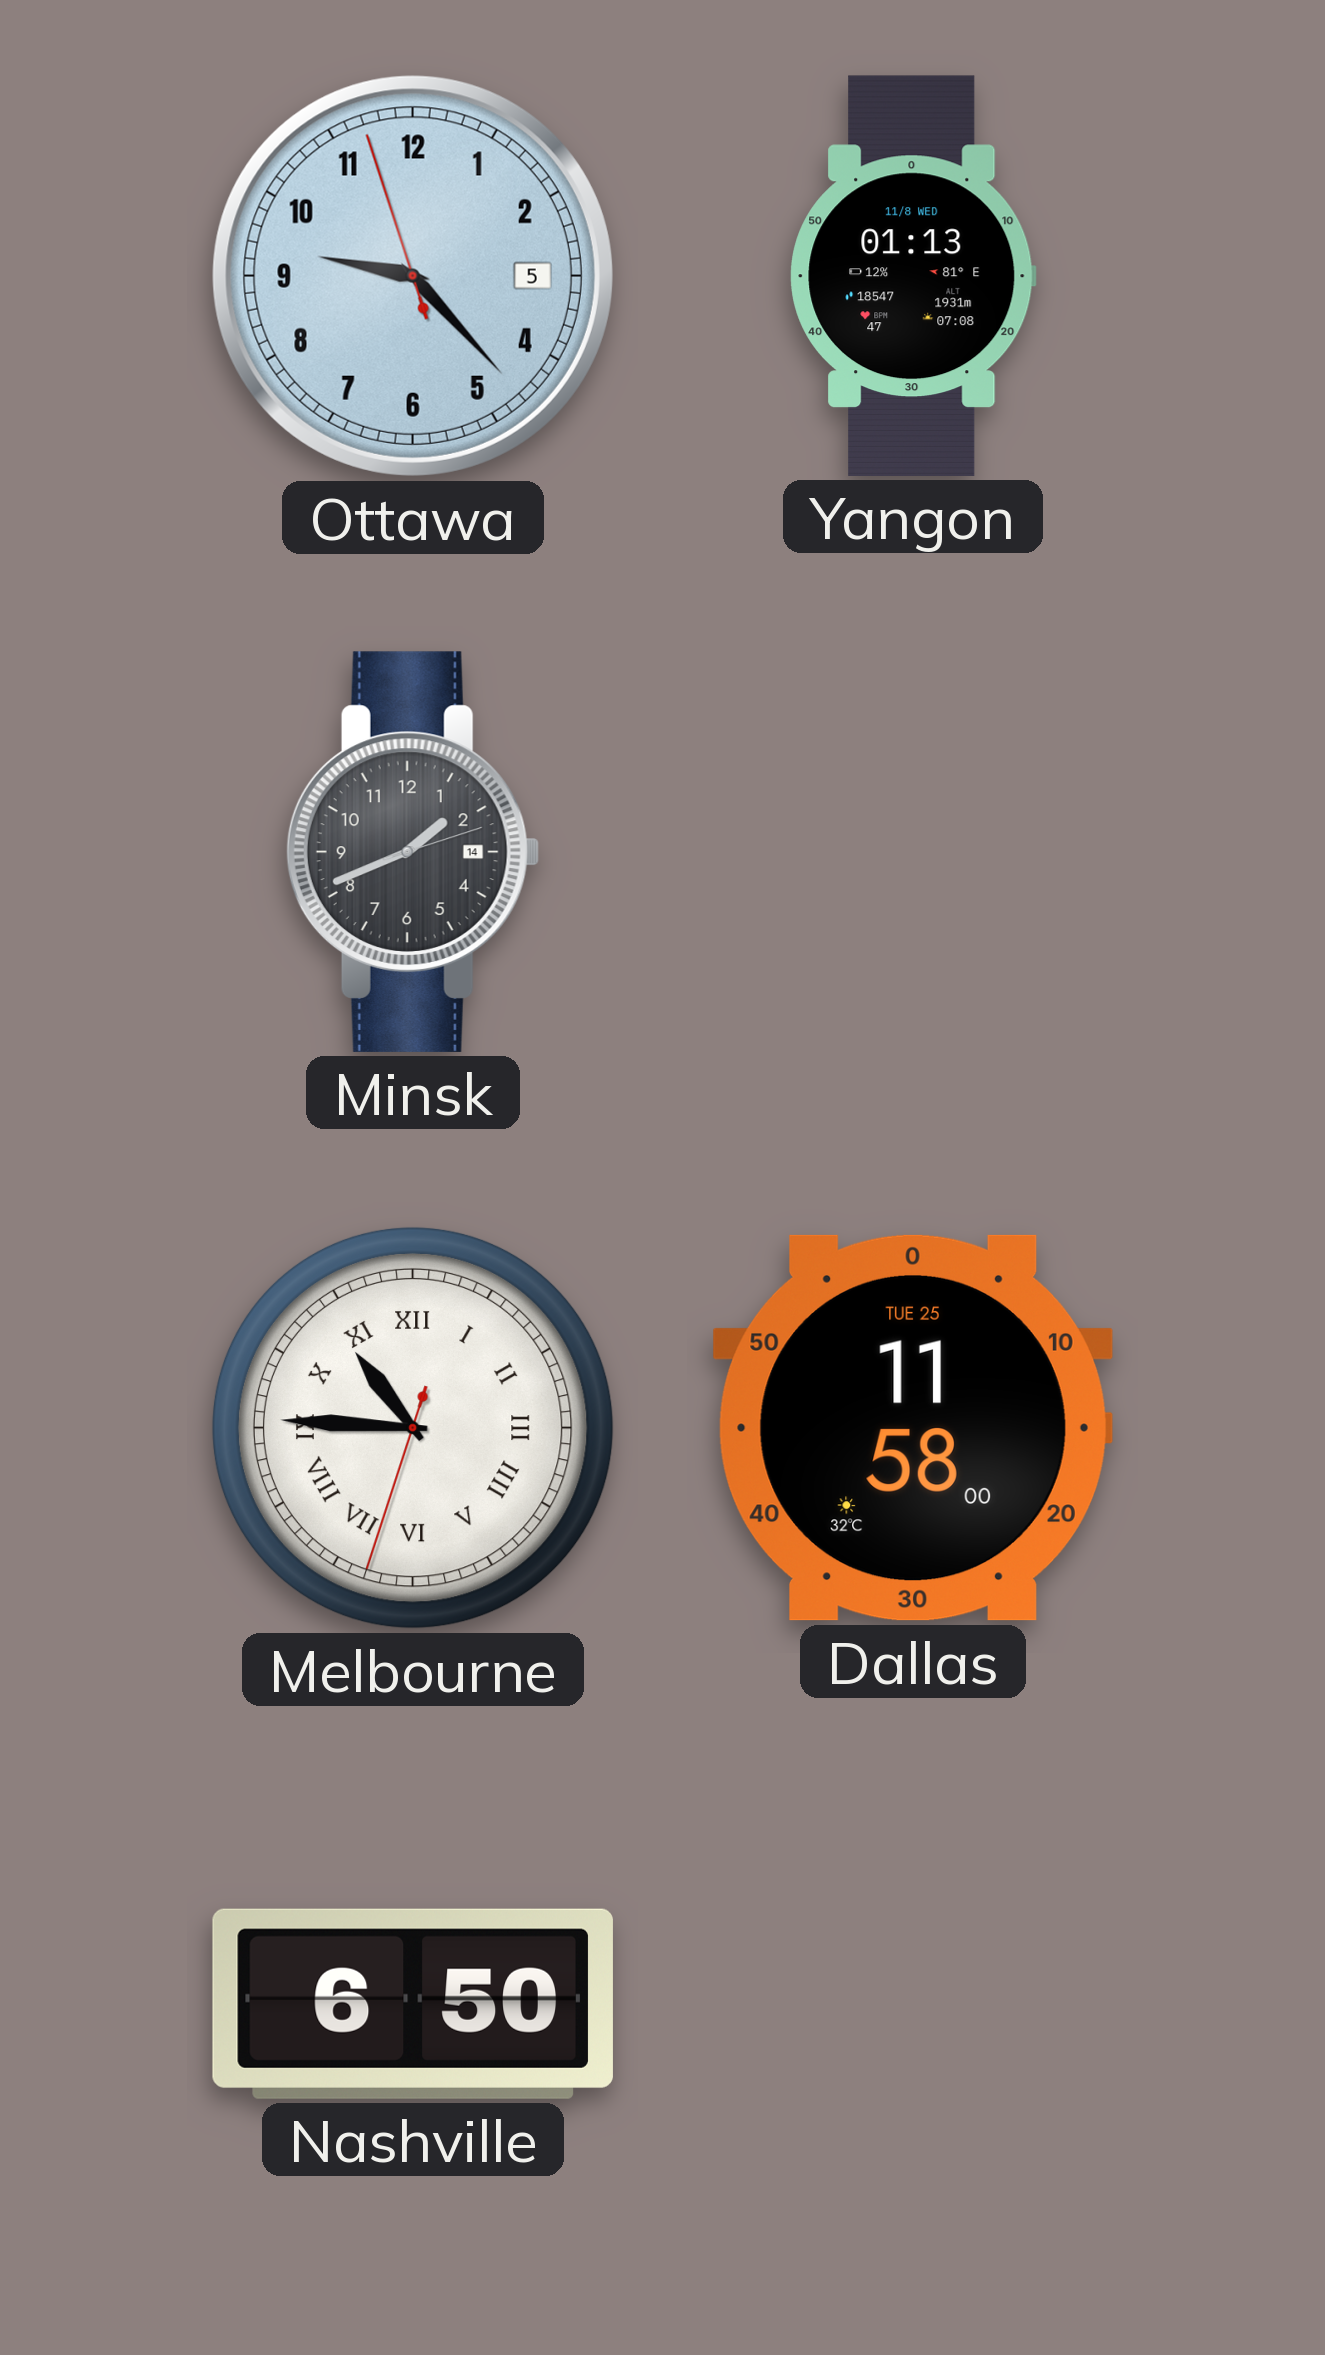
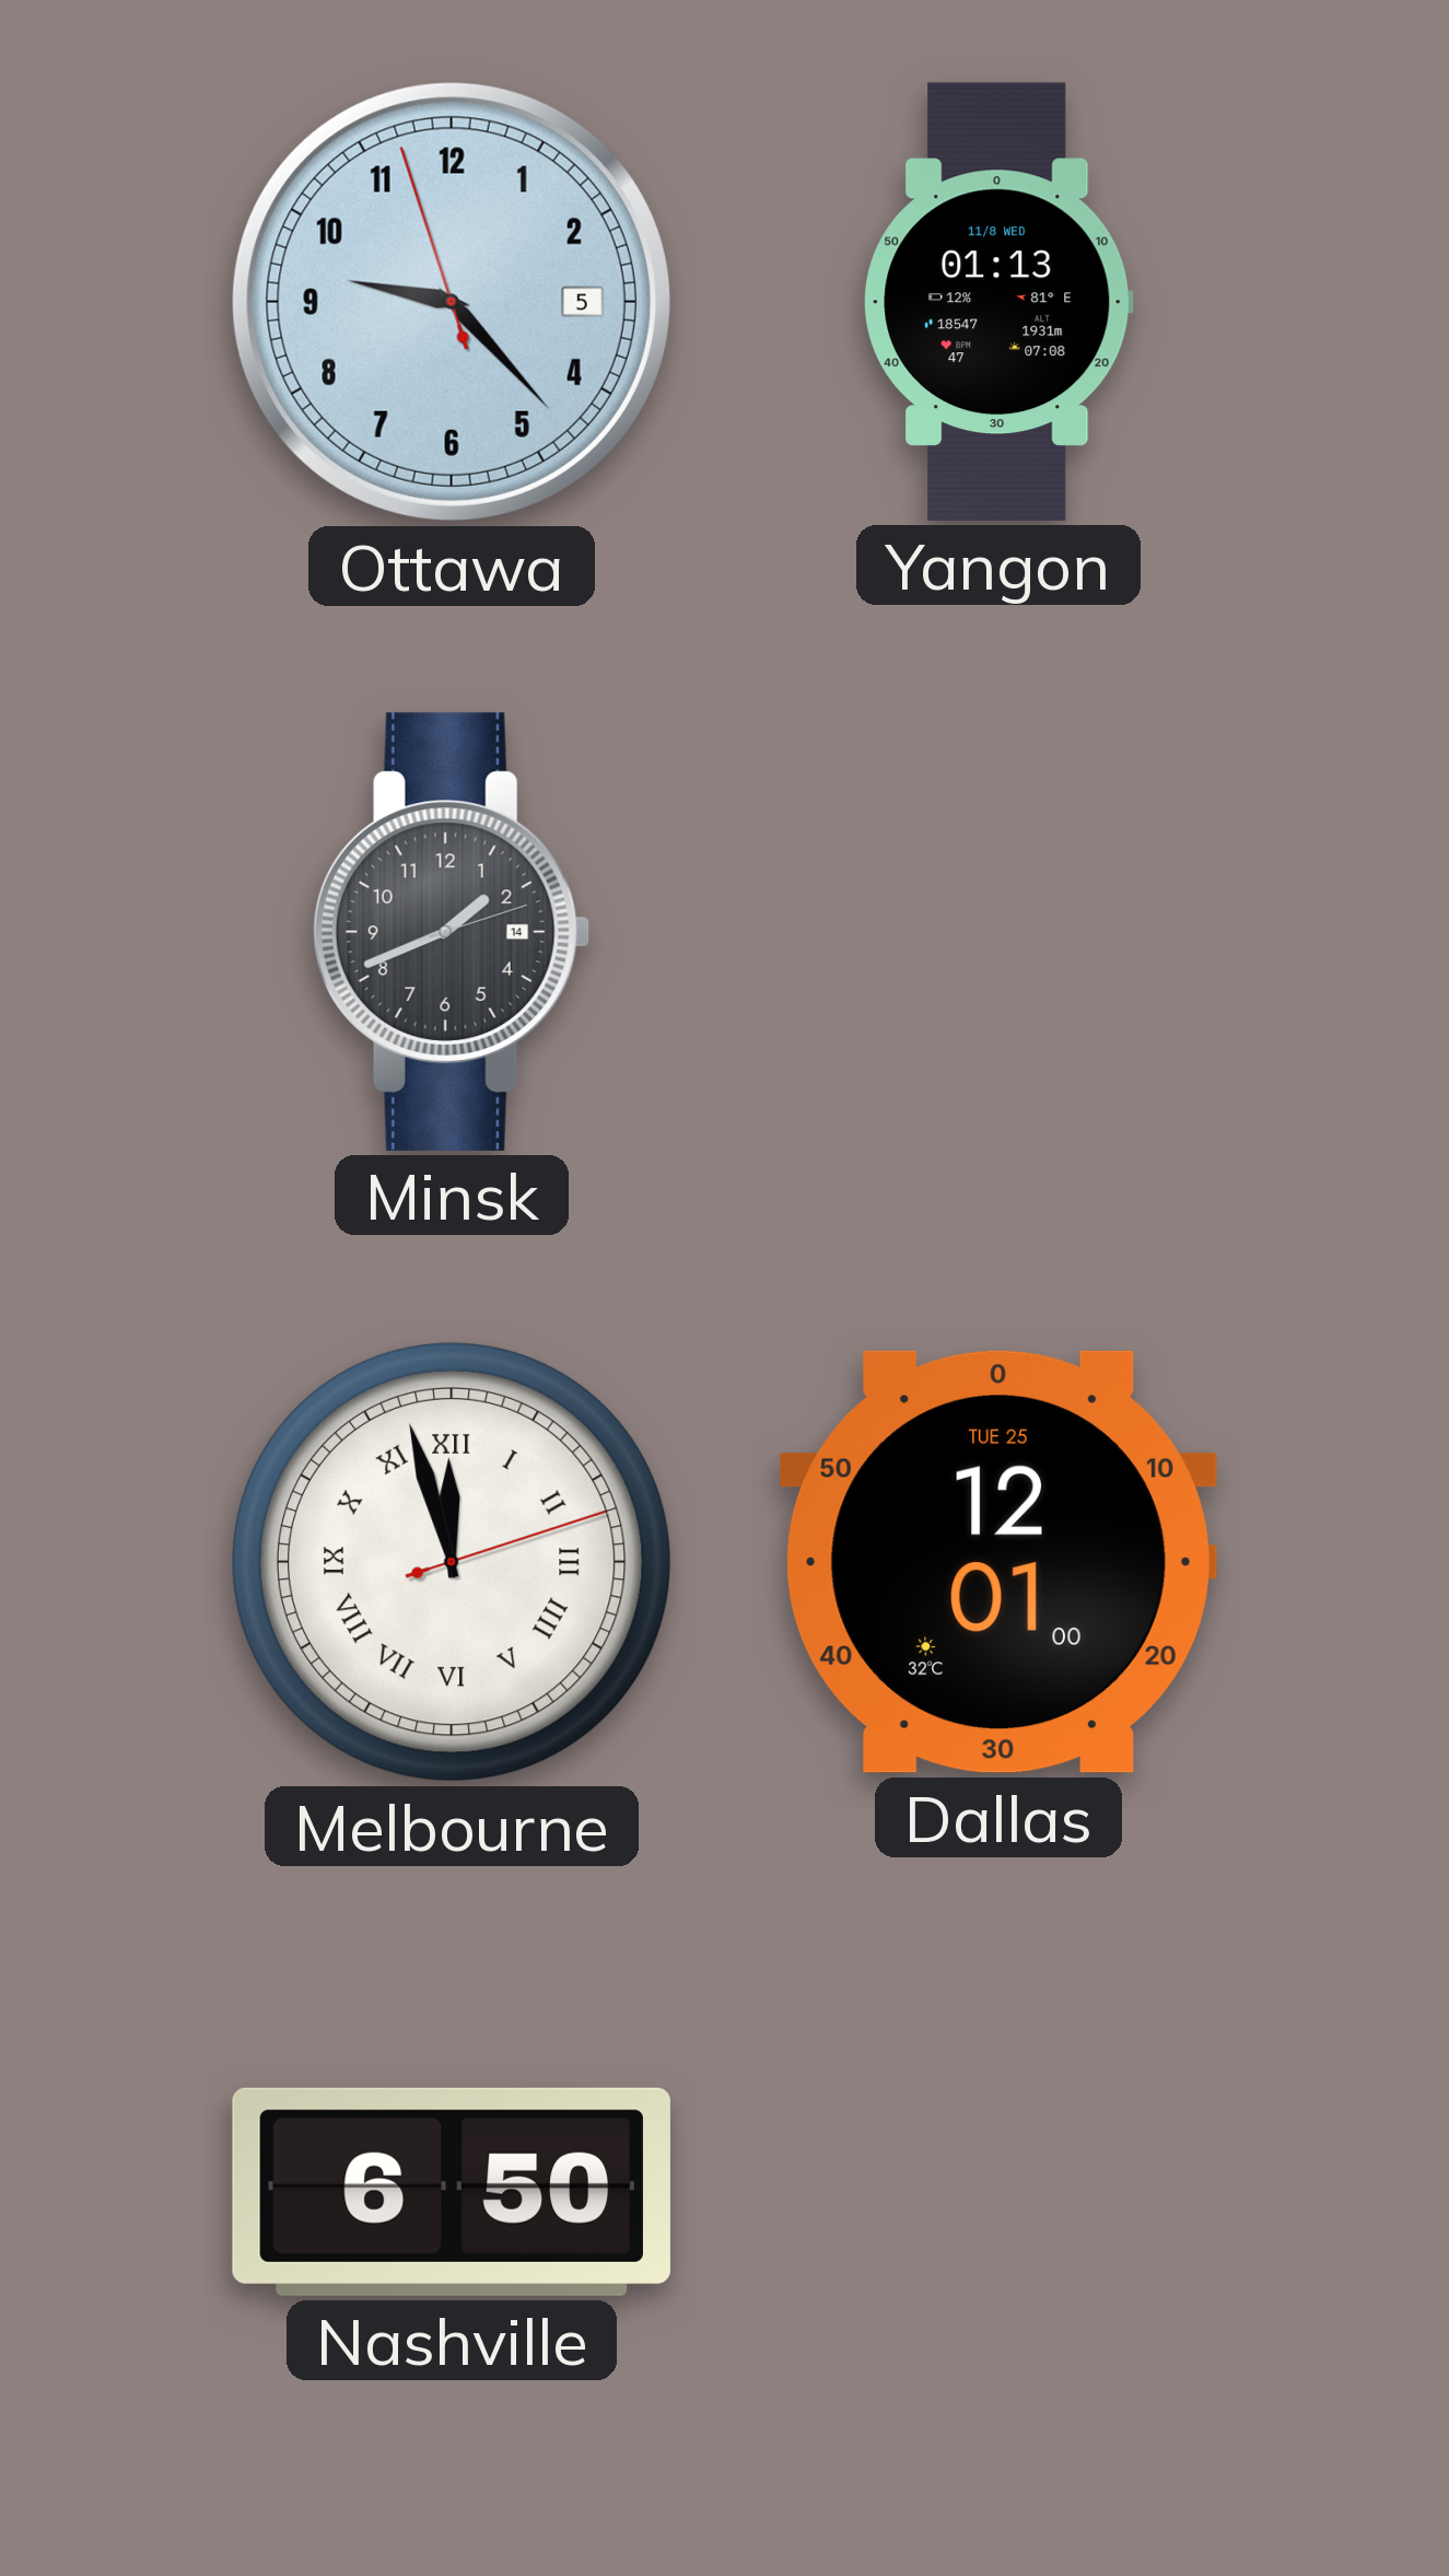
Melbourne: 10:45 -> 11:57
Dallas: 11:58 -> 12:01
